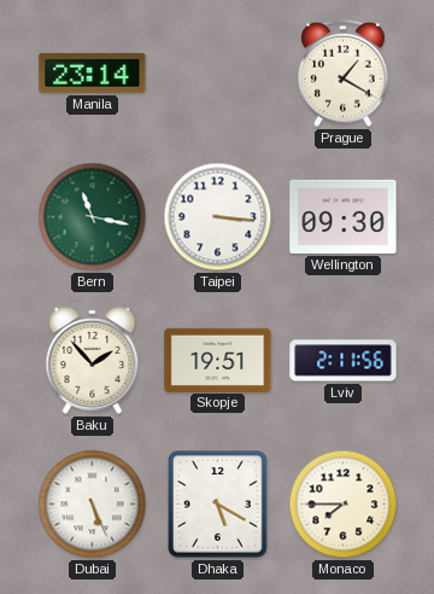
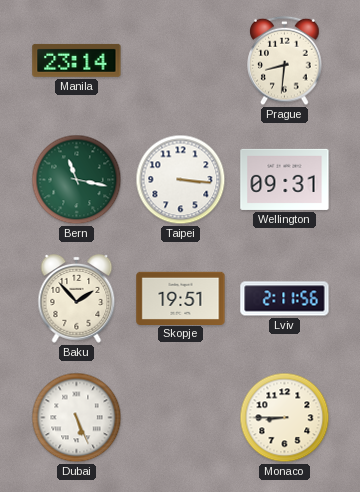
Prague: 1:20 -> 8:31
Wellington: 09:30 -> 09:31
Dhaka: 5:20 -> none
Monaco: 7:45 -> 8:45
